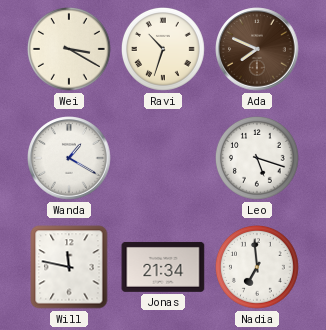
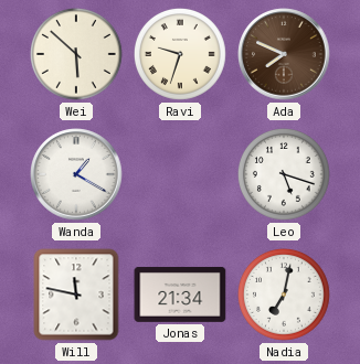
Wei: 3:20 -> 5:52
Ravi: 10:33 -> 9:33
Nadia: 6:59 -> 7:02
